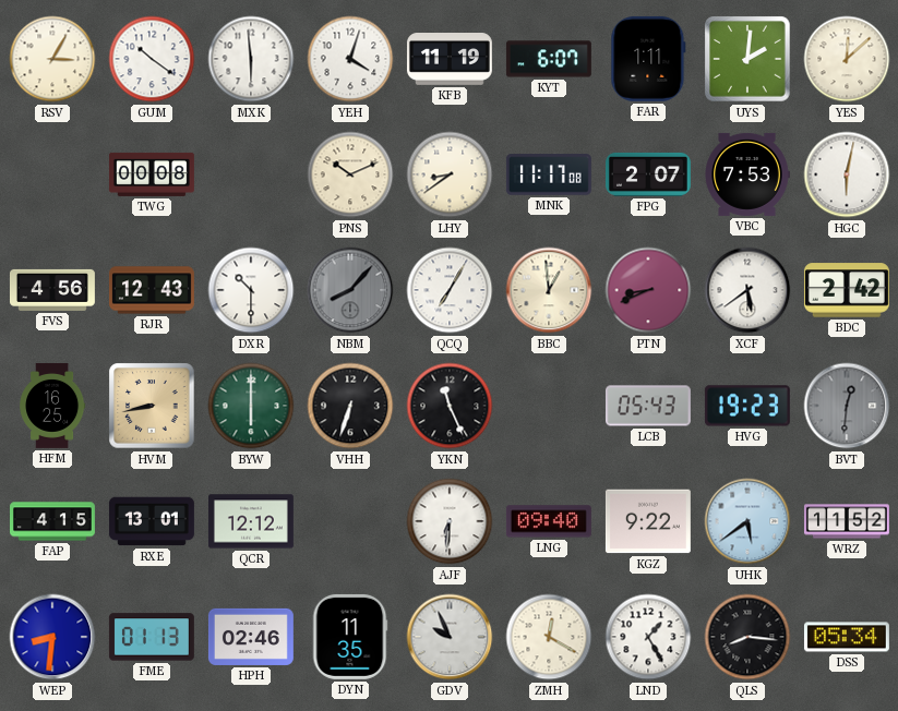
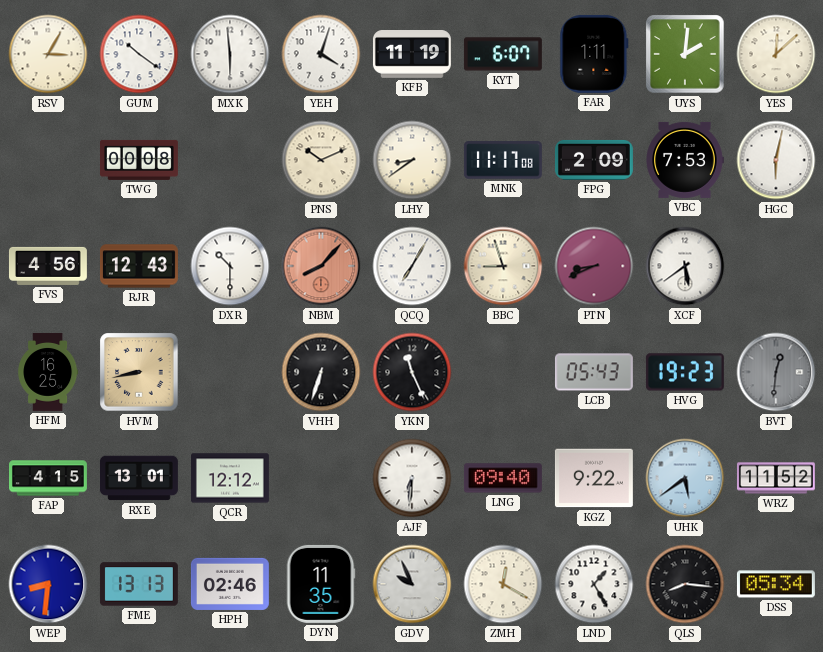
FPG: 2:07 -> 2:09
NBM dial: grey -> salmon
BBC: 12:59 -> 8:57
BDC: 2:42 -> none
BYW: 6:00 -> none
FME: 01:13 -> 13:13
